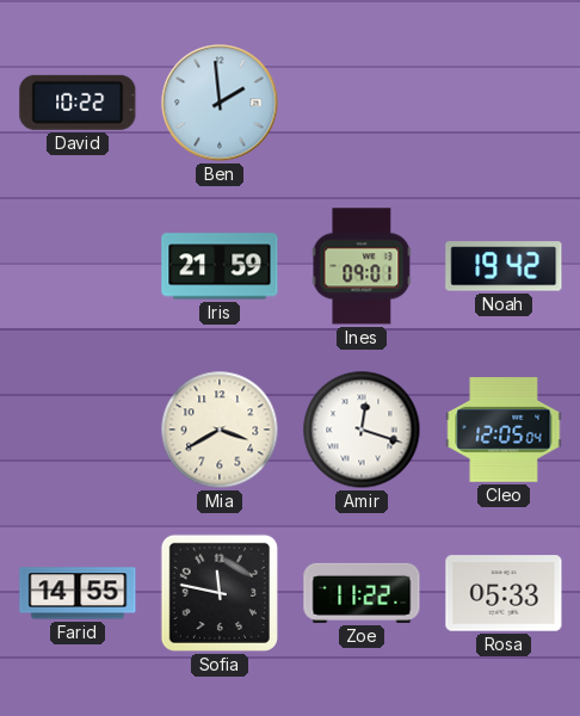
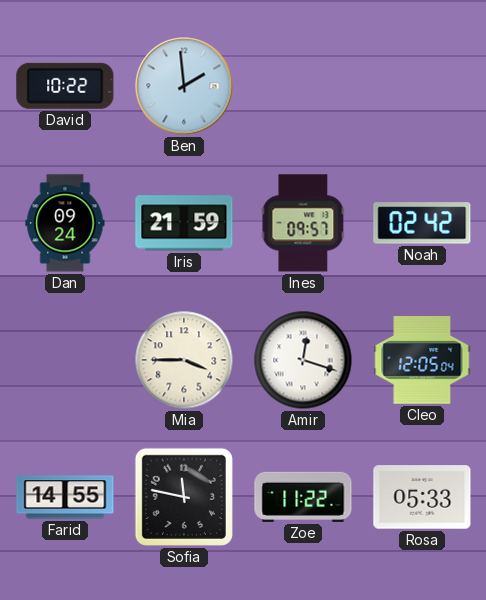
Dan: none -> 09:24
Ines: 09:01 -> 09:57
Noah: 19:42 -> 02:42
Mia: 3:40 -> 3:45
